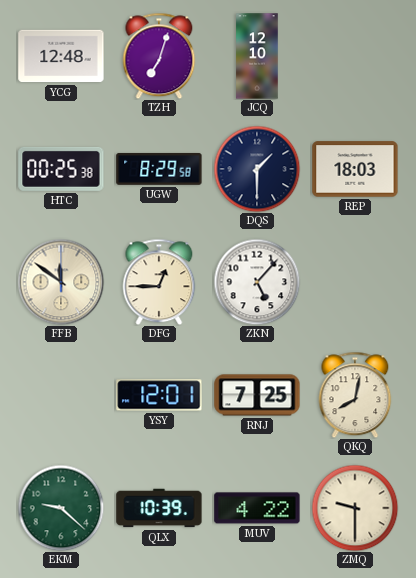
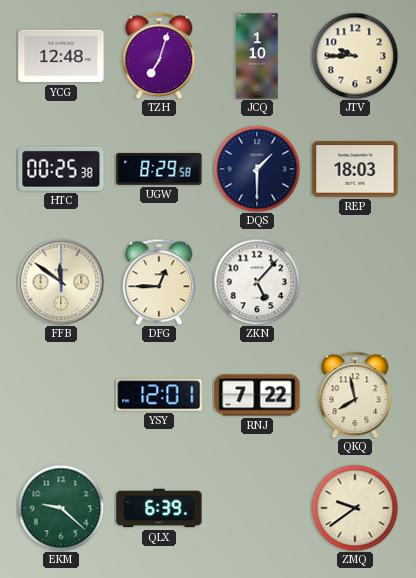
JCQ: 12:10 -> 1:10
JTV: none -> 9:45
RNJ: 7:25 -> 7:22
QKQ: 8:02 -> 7:58
QLX: 10:39 -> 6:39
MUV: 4:22 -> none
ZMQ: 9:30 -> 9:39
